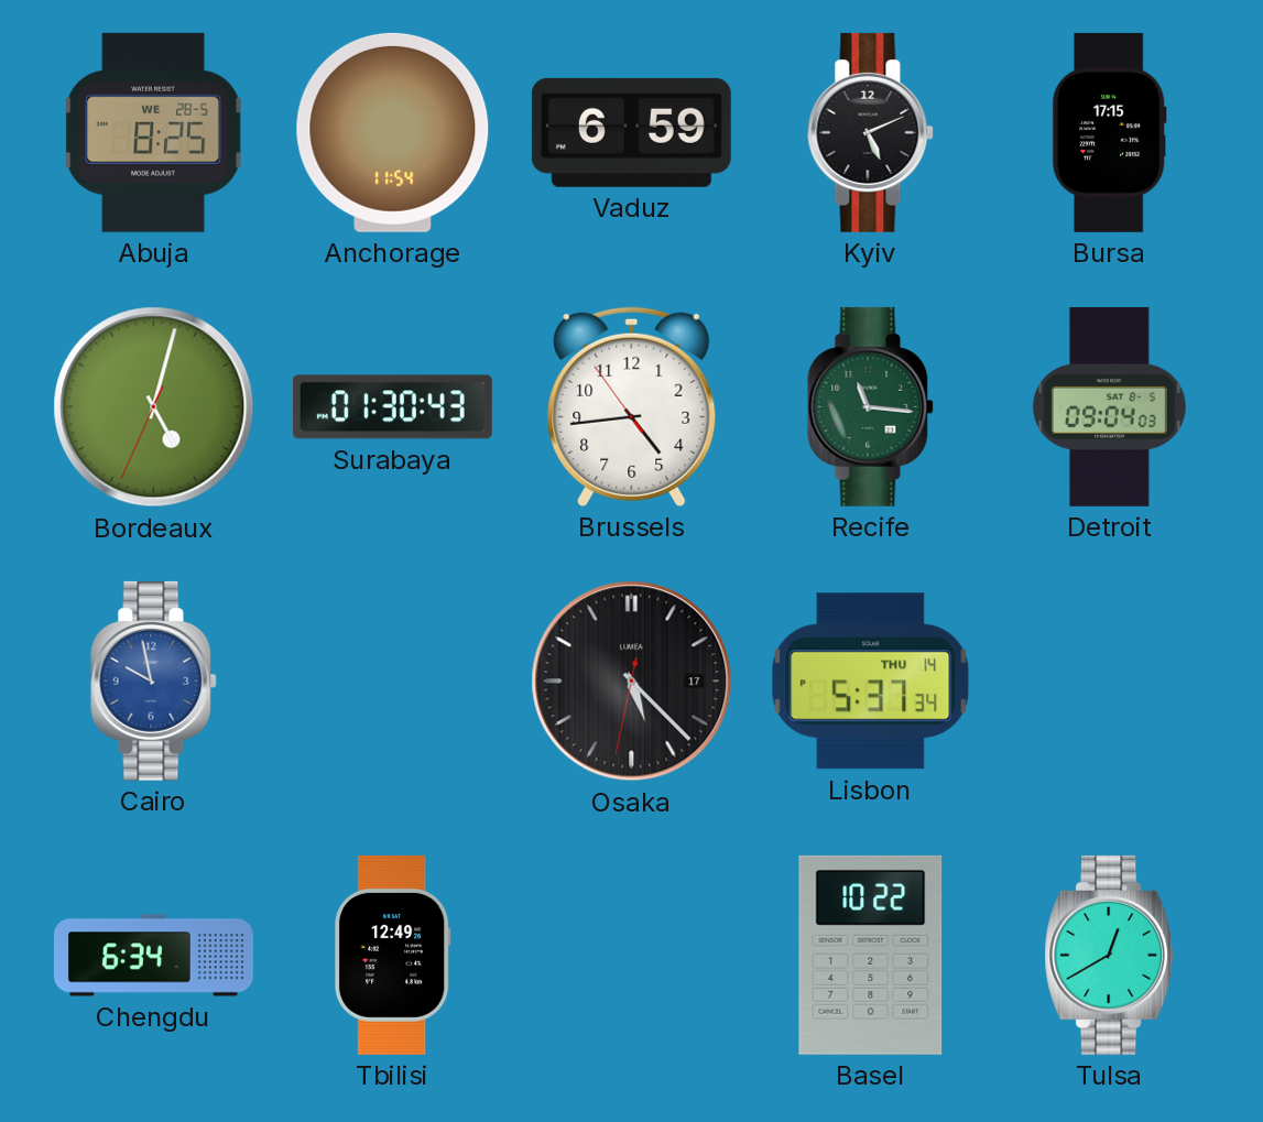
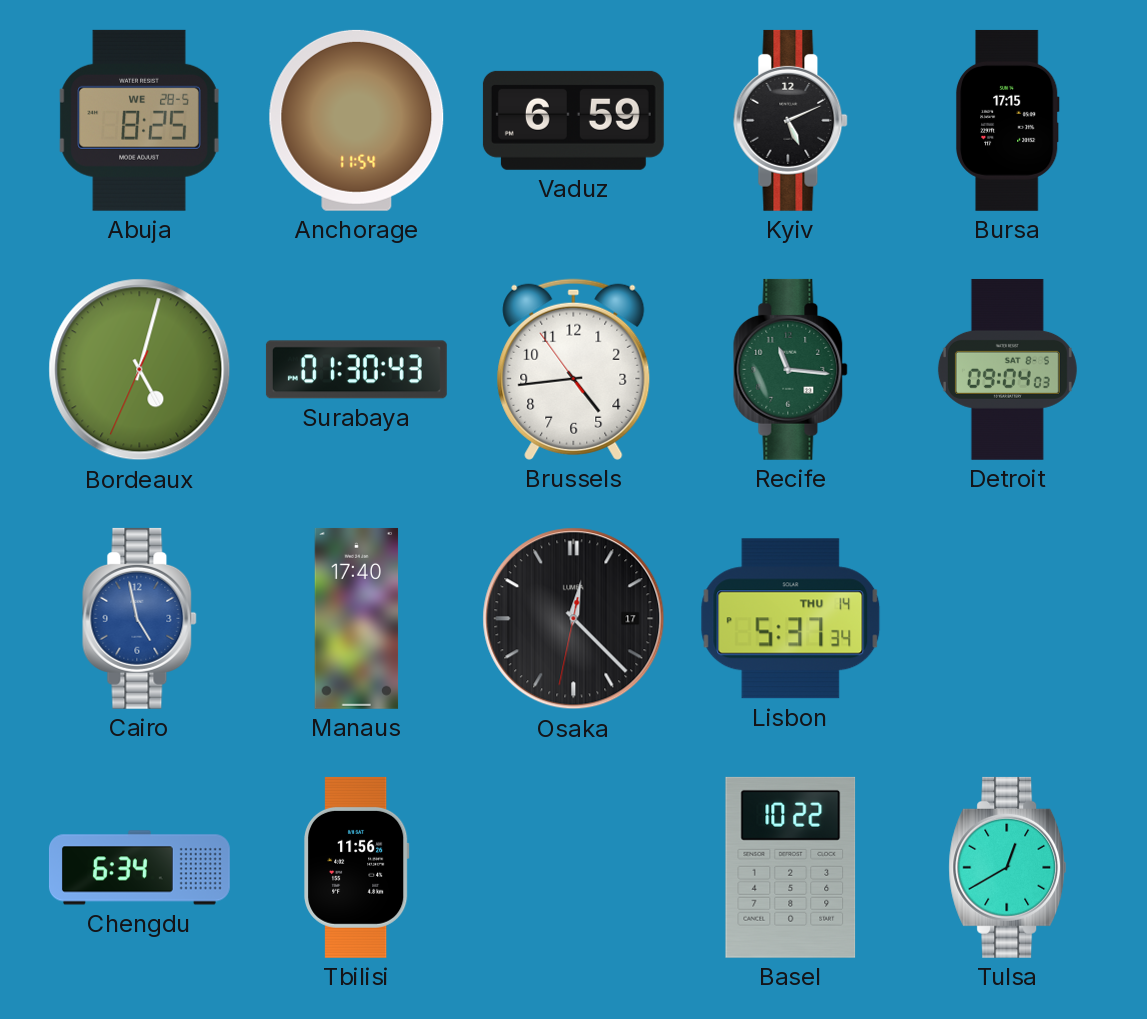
Cairo: 9:58 -> 4:58
Manaus: none -> 17:40
Osaka: 5:22 -> 12:22
Tbilisi: 12:49 -> 11:56
